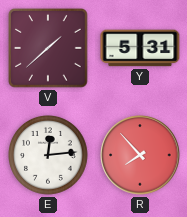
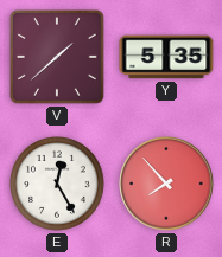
Y: 5:31 -> 5:35
E: 12:14 -> 12:25
